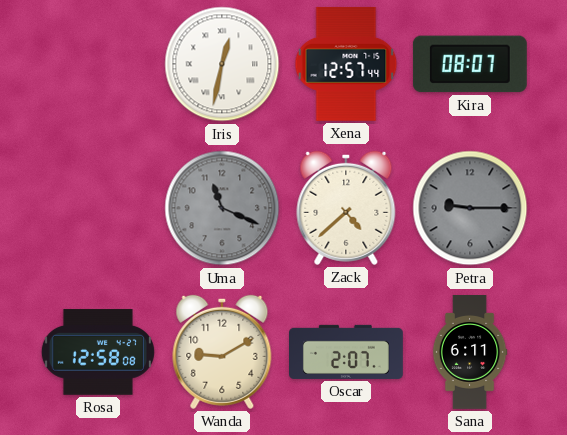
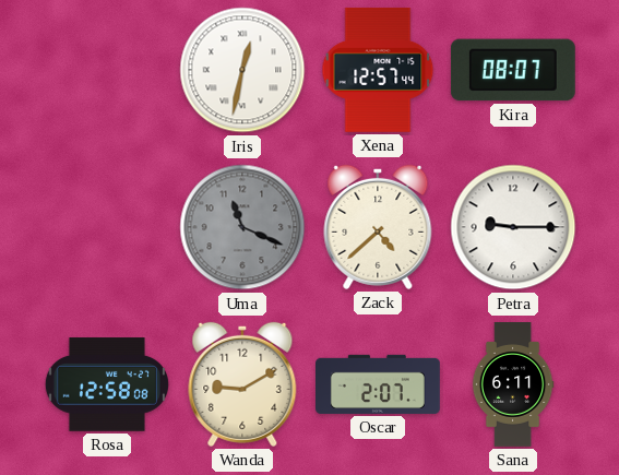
Petra dial: grey -> white
